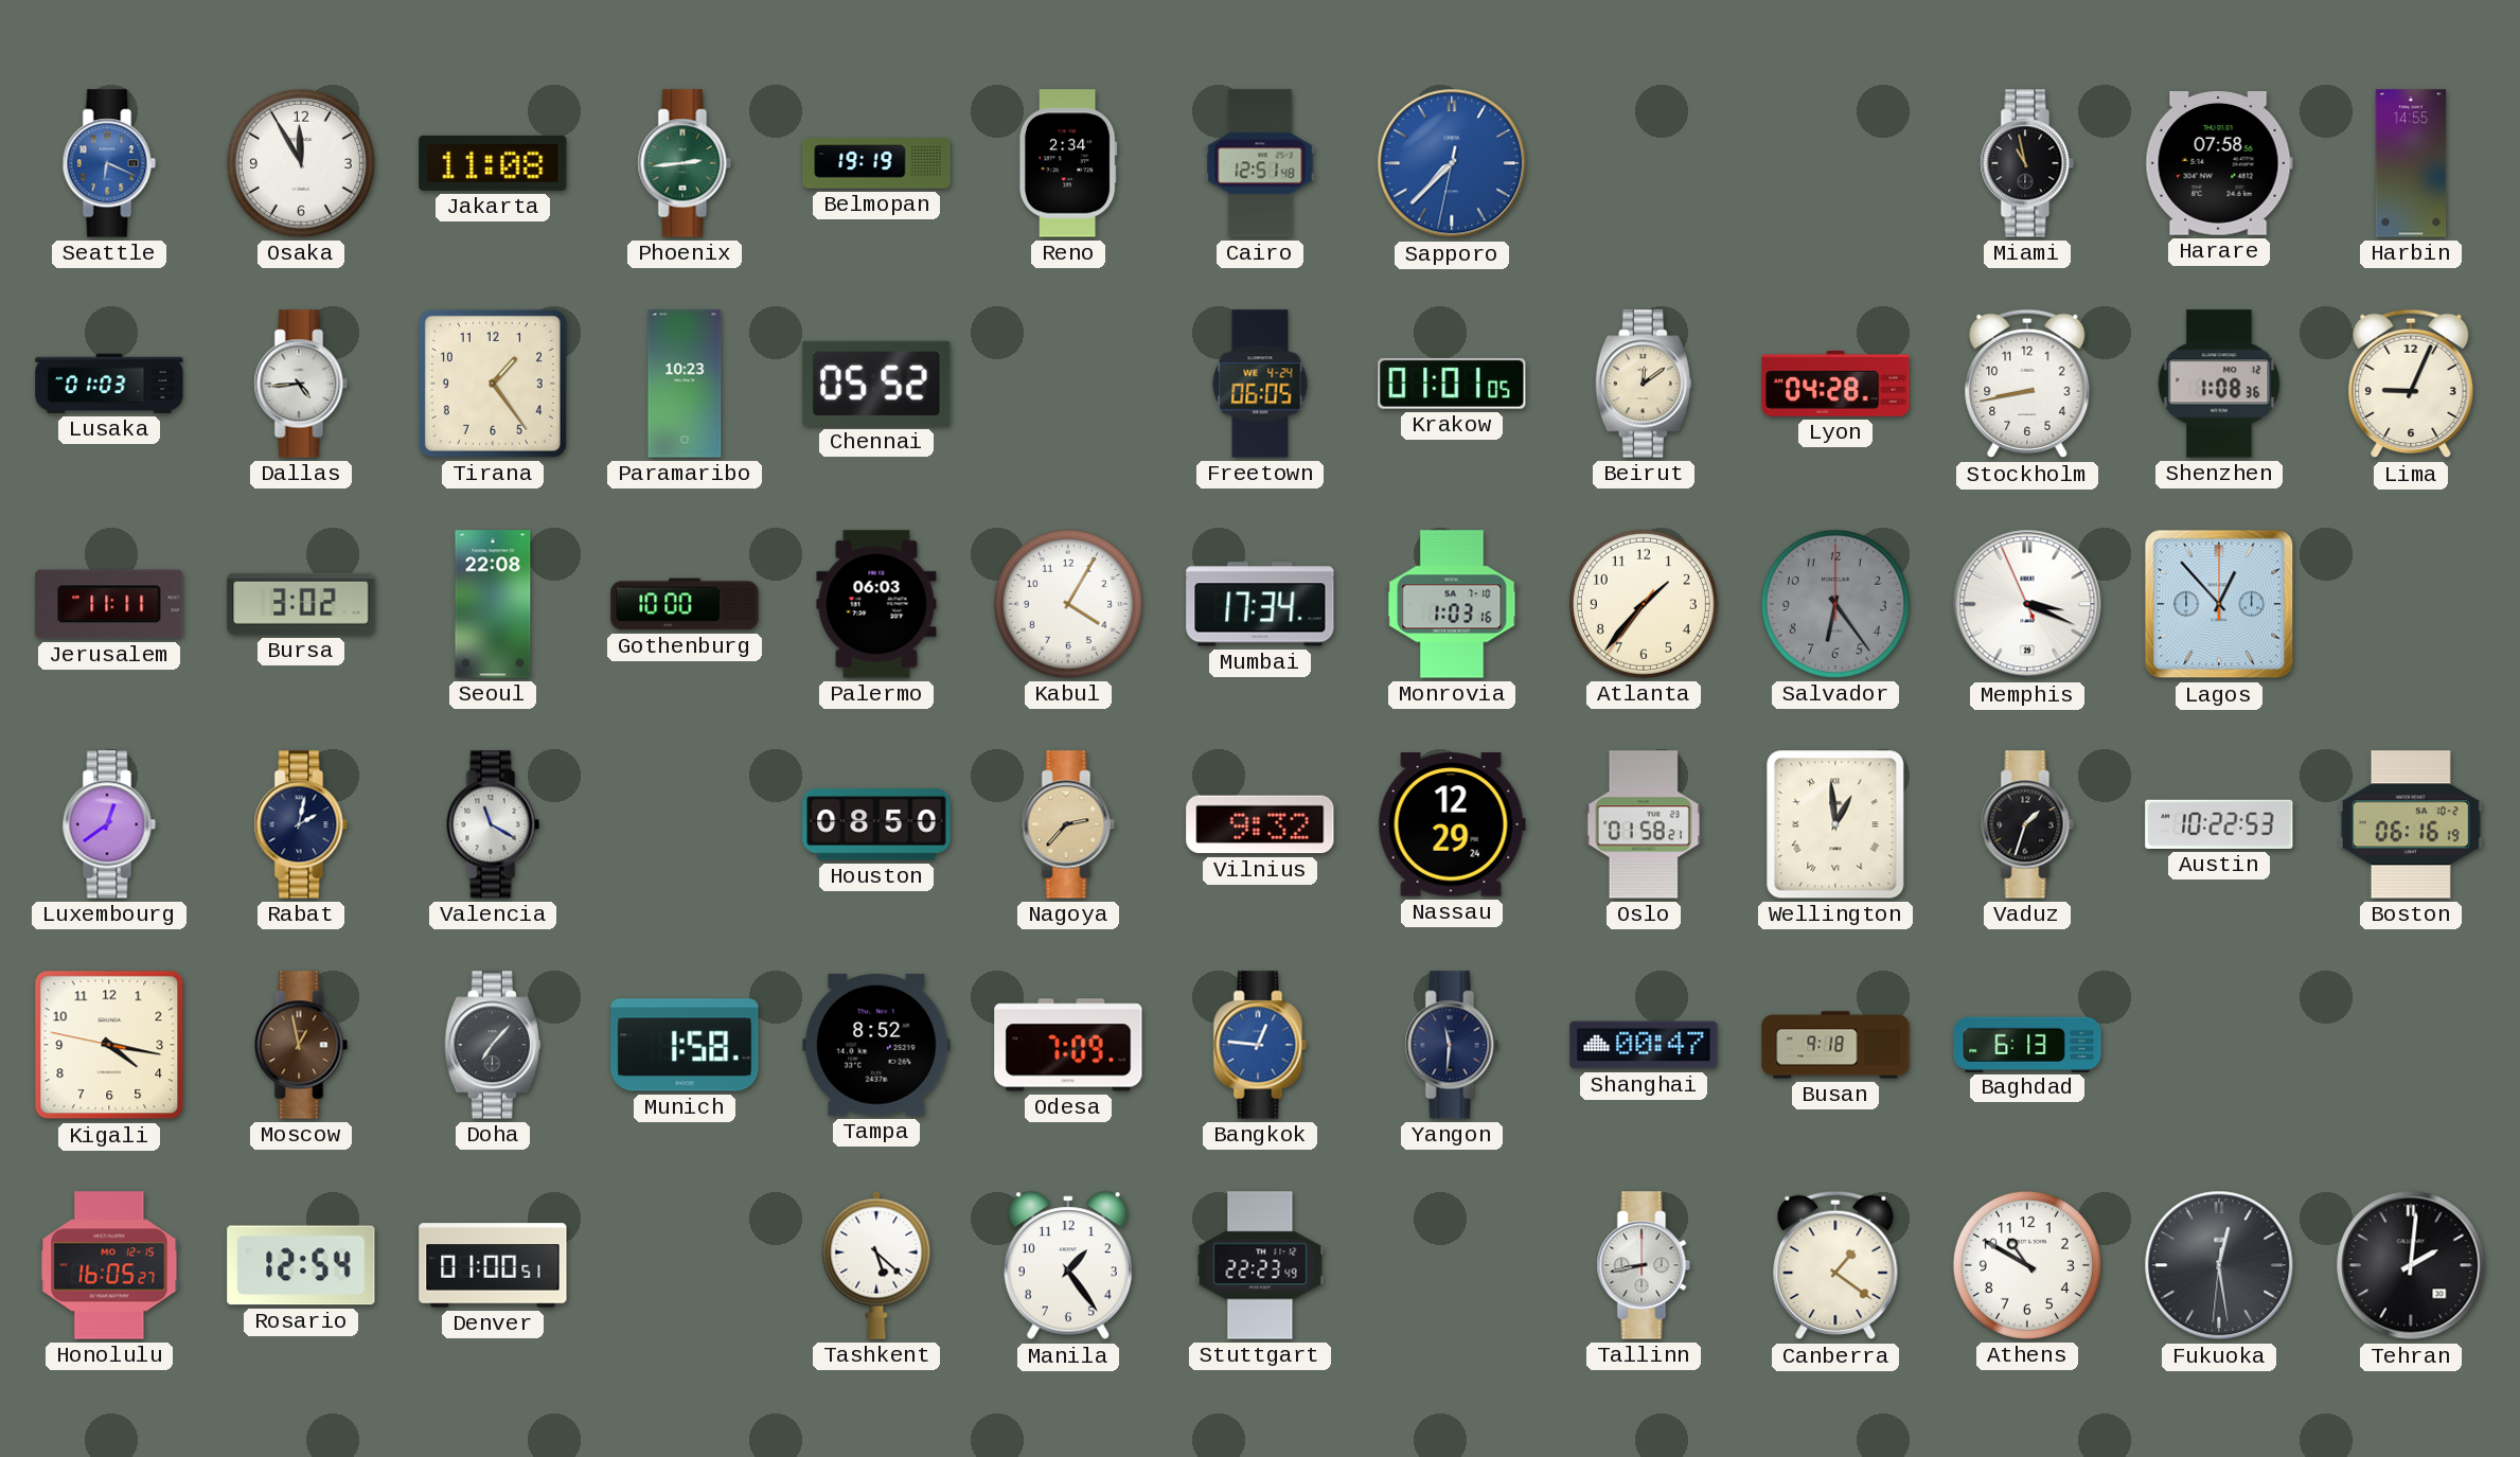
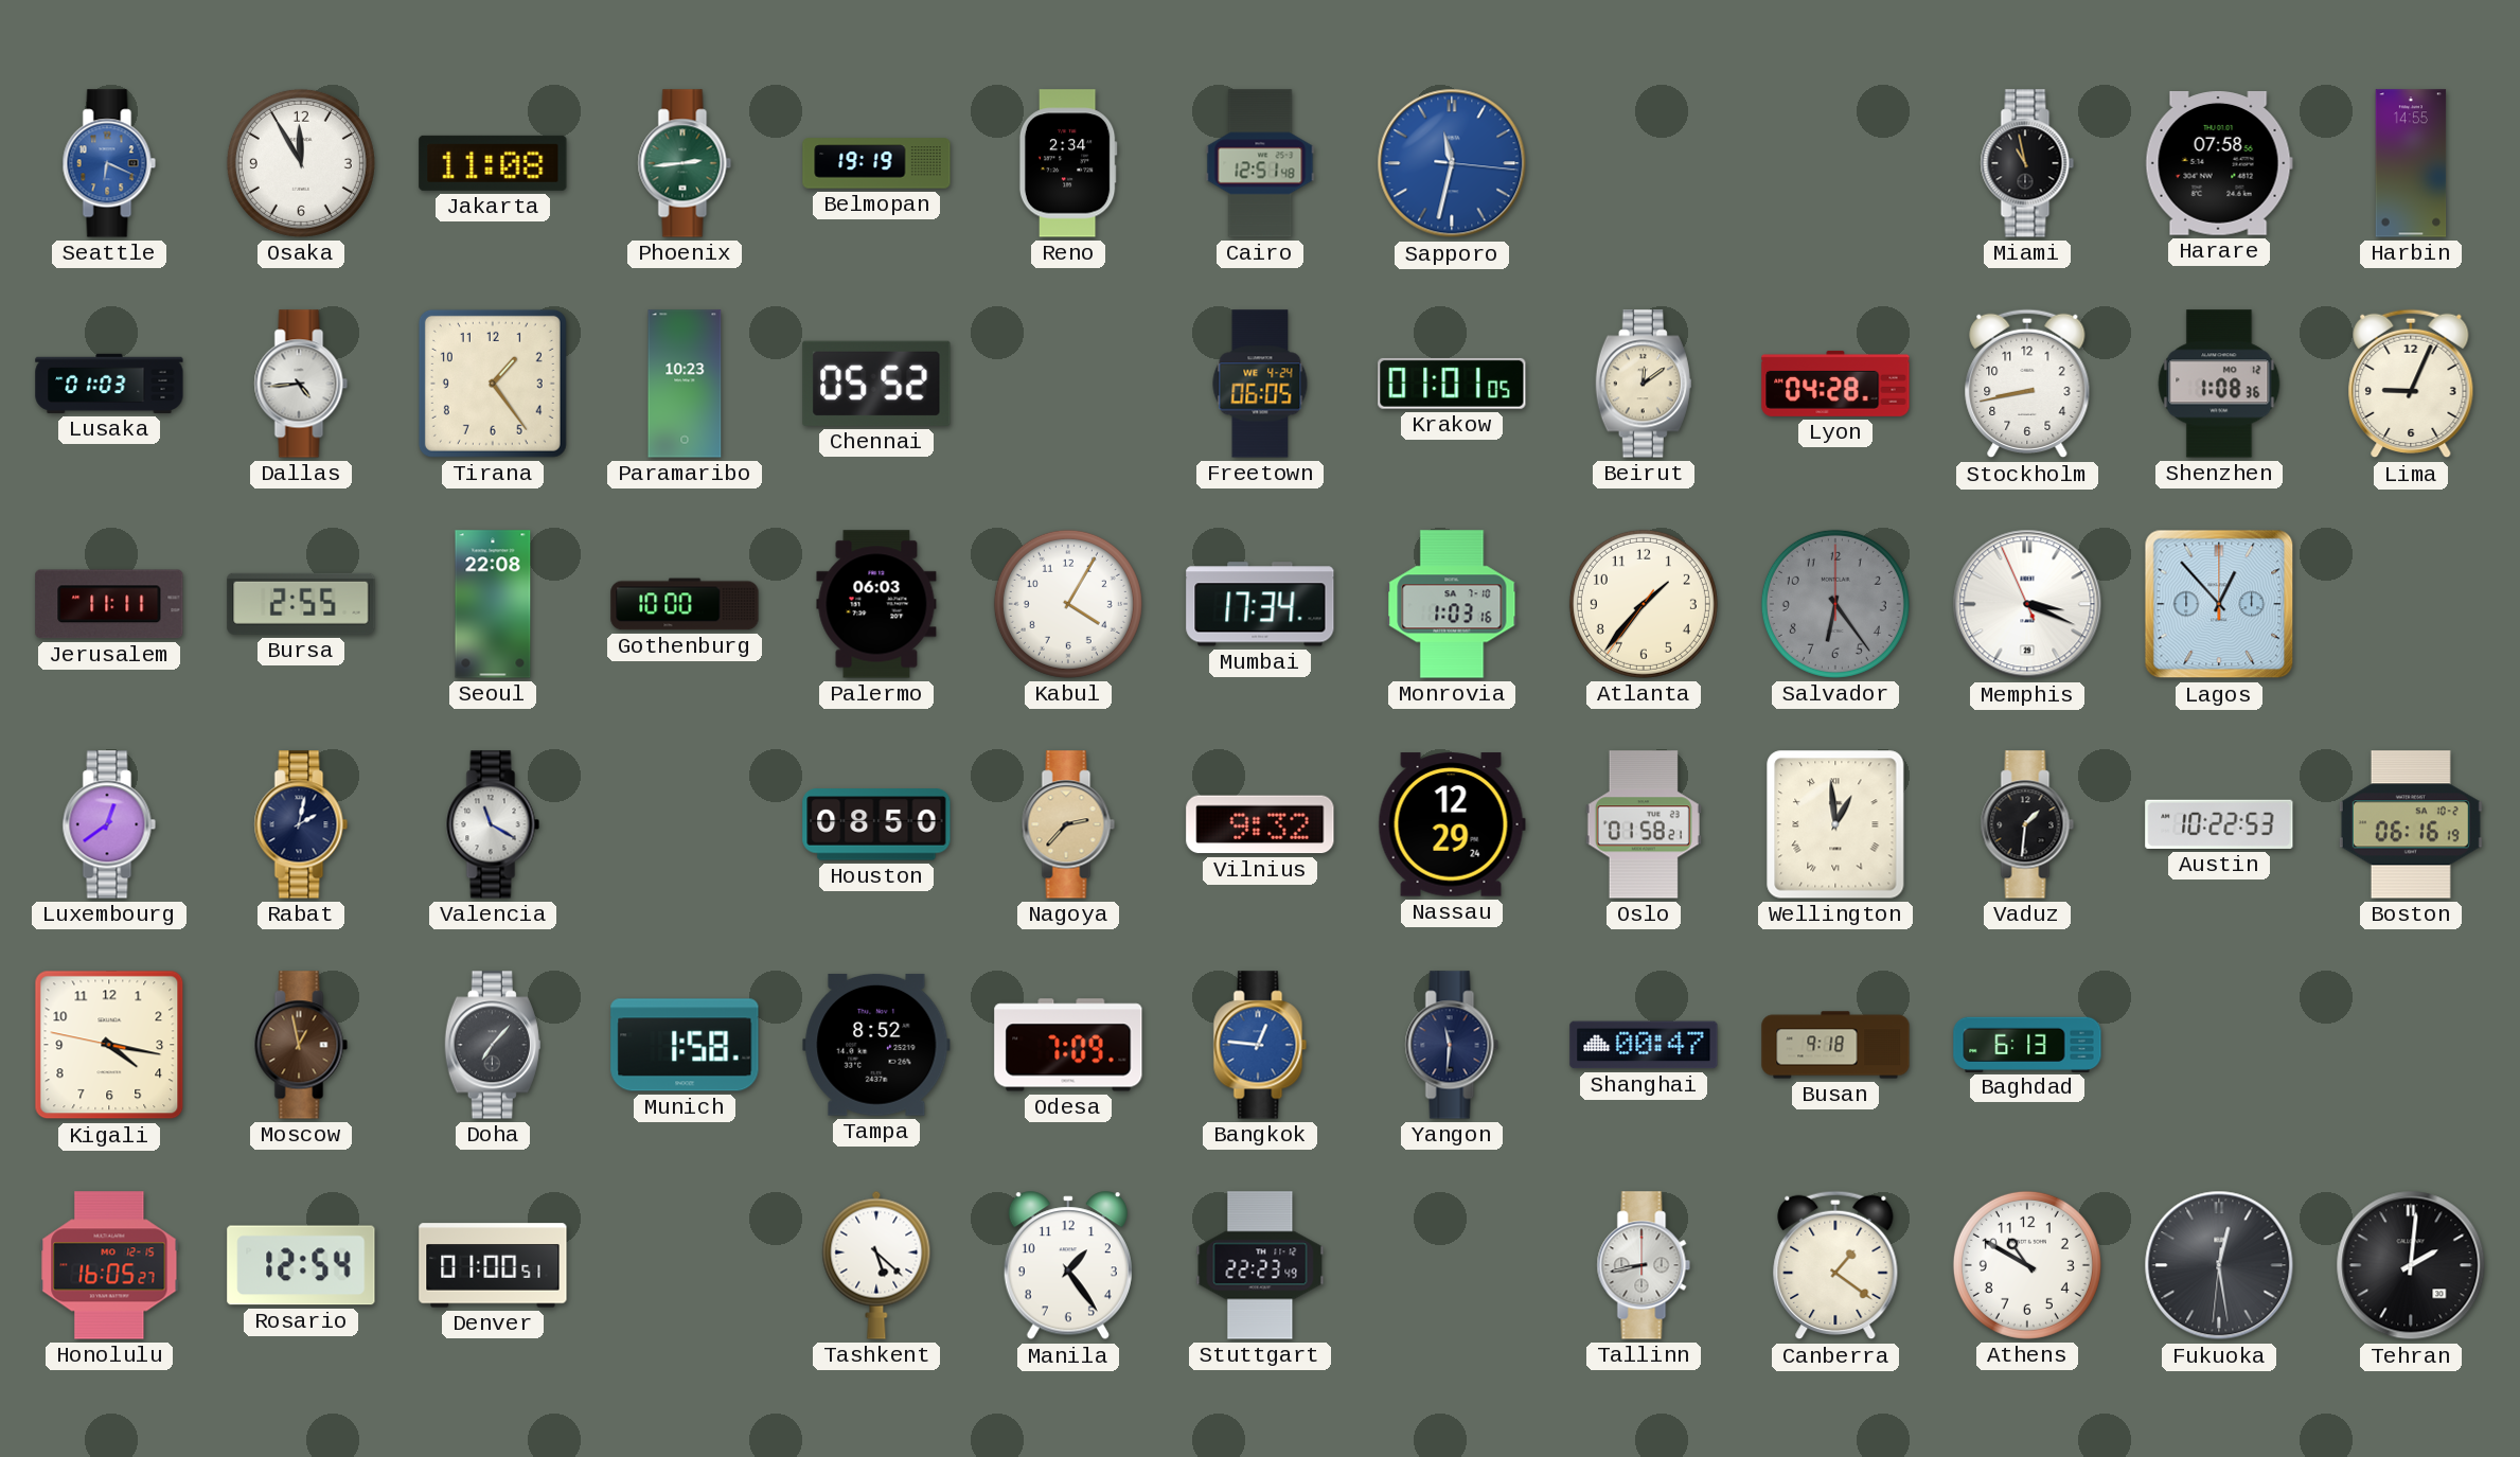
Sapporo: 7:37 -> 11:32
Bursa: 3:02 -> 2:55
Vaduz: 1:33 -> 1:31
